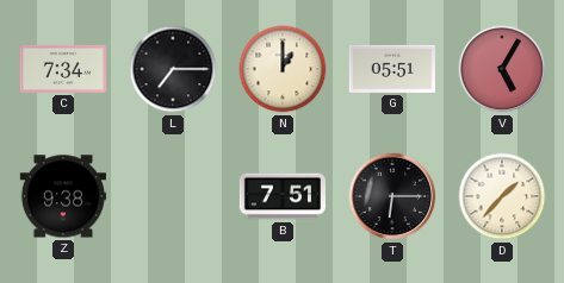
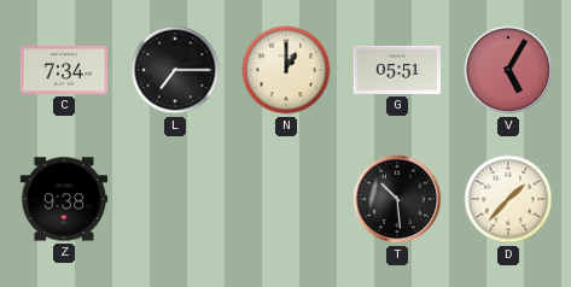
B: 7:51 -> none
T: 6:15 -> 10:29
